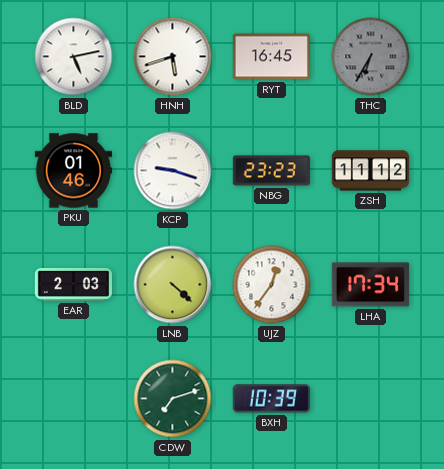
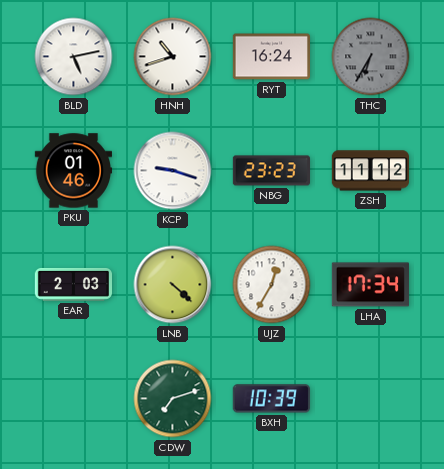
HNH: 5:42 -> 10:42
RYT: 16:45 -> 16:24
UJZ: 12:36 -> 12:35
